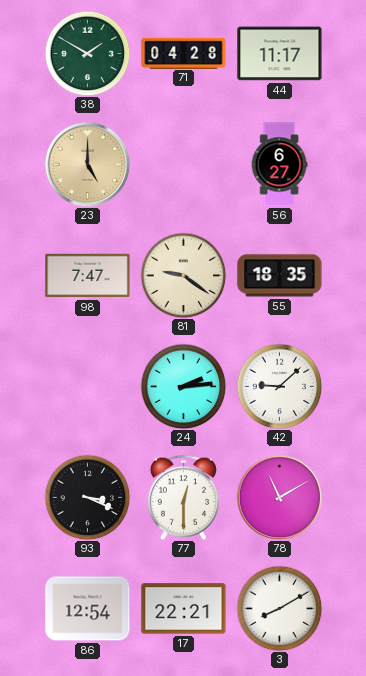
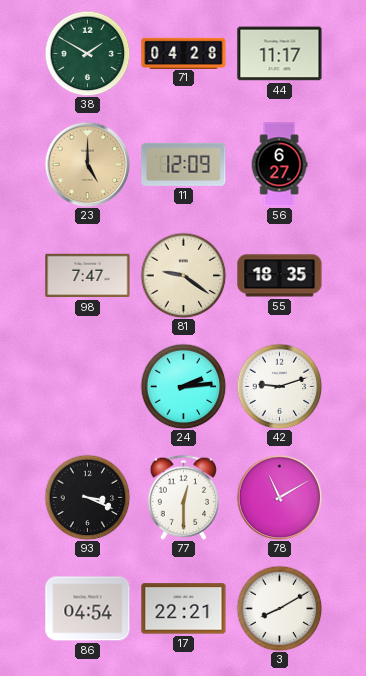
11: none -> 12:09
42: 9:08 -> 9:12
86: 12:54 -> 04:54
